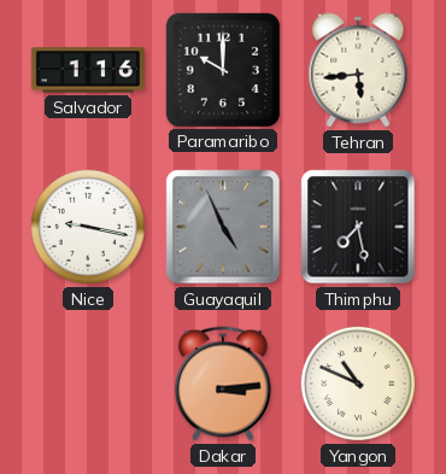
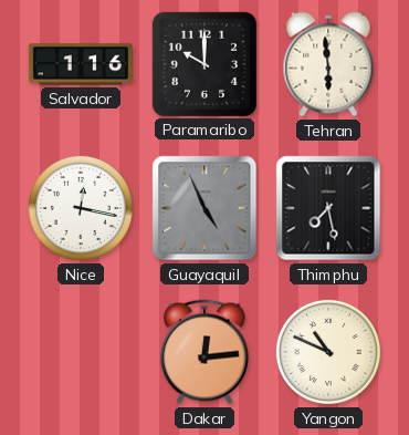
Tehran: 5:44 -> 5:59
Nice: 9:17 -> 12:17
Dakar: 3:14 -> 12:14
